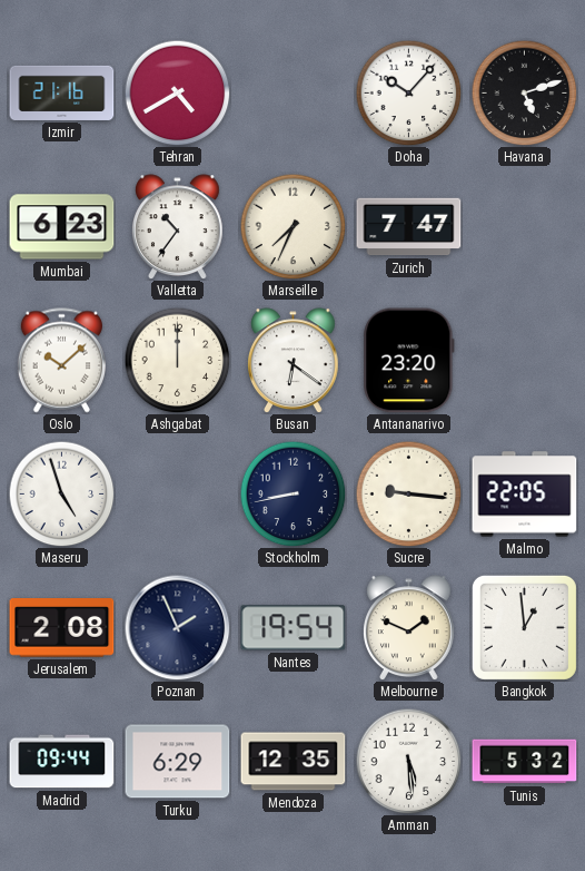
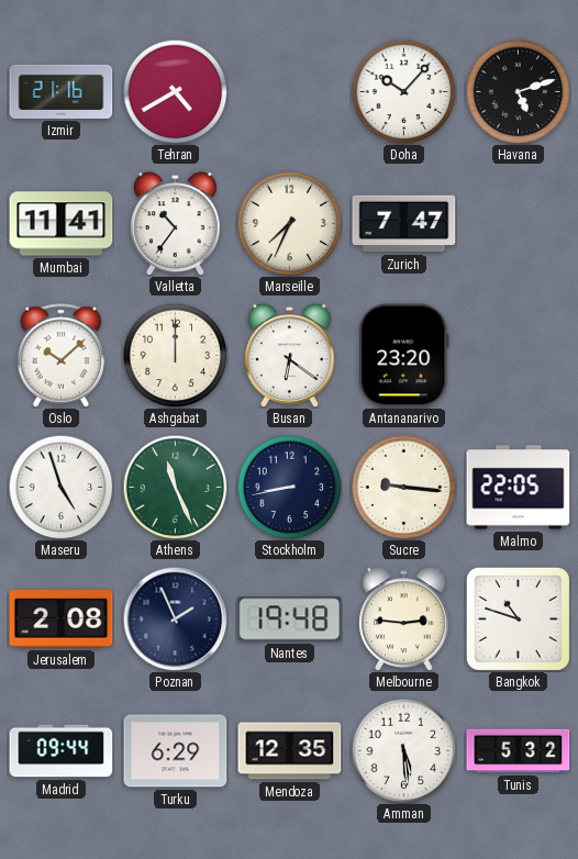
Mumbai: 6:23 -> 11:41
Athens: none -> 11:26
Nantes: 19:54 -> 19:48
Melbourne: 1:49 -> 2:46
Bangkok: 12:59 -> 10:48
